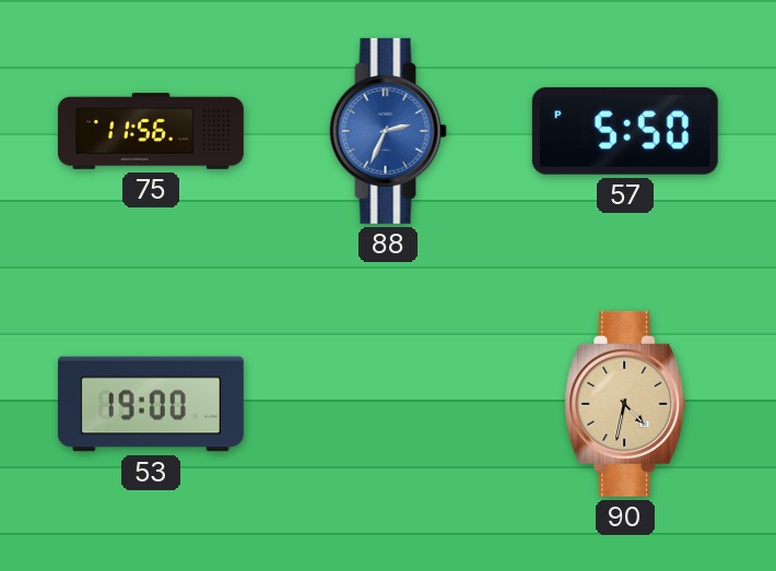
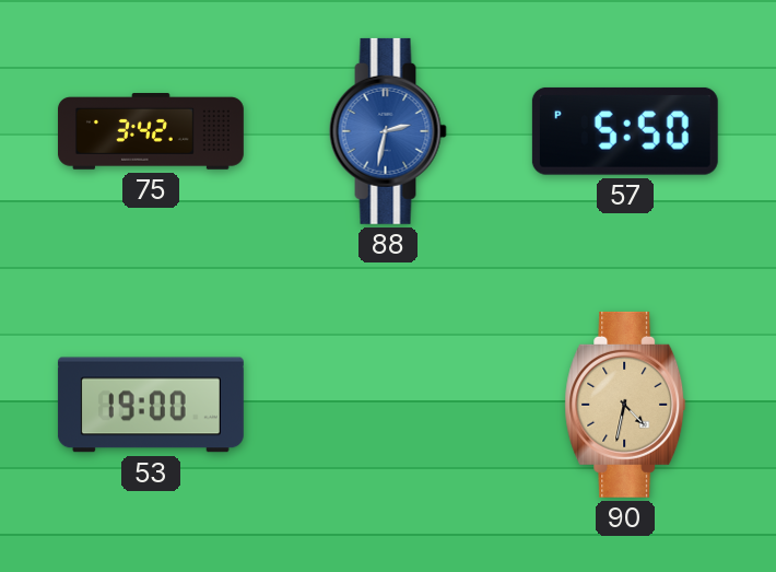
75: 11:56 -> 3:42
88: 2:34 -> 2:32
